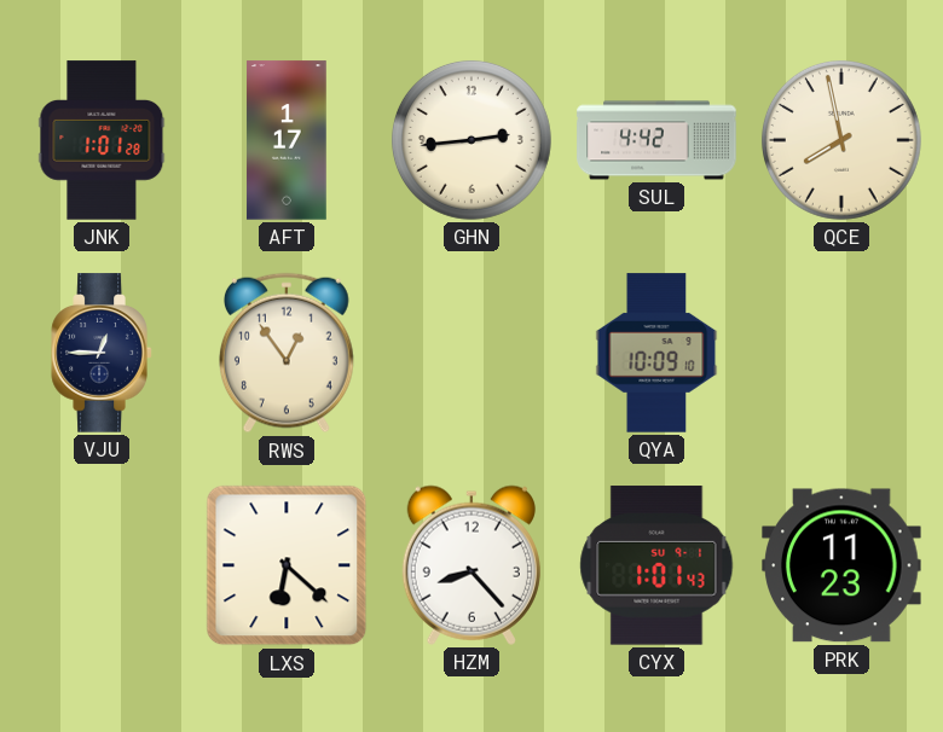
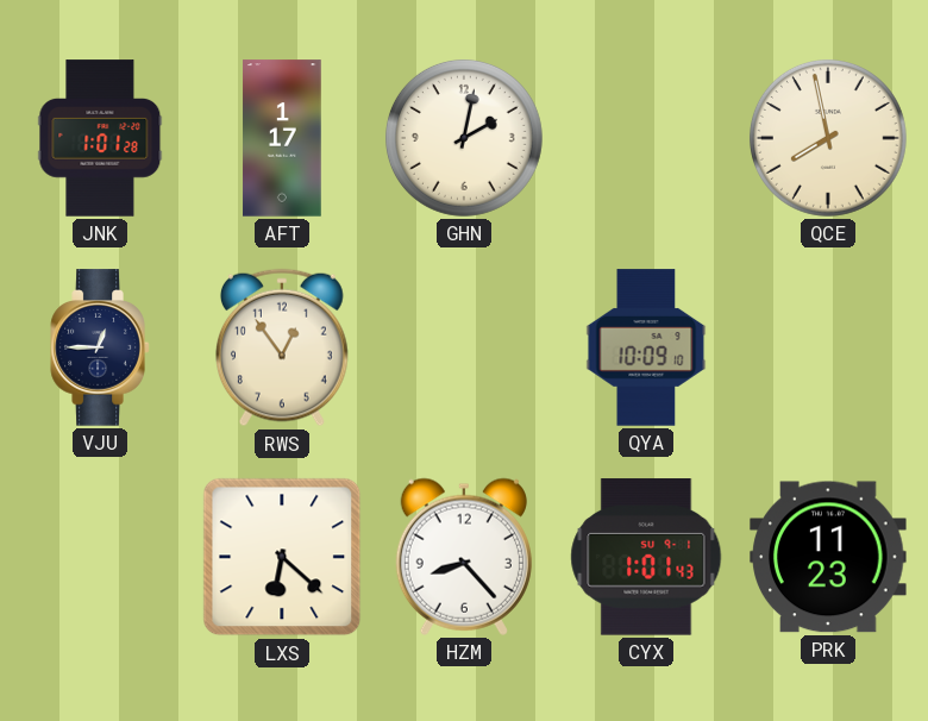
GHN: 2:44 -> 2:02
SUL: 4:42 -> none
